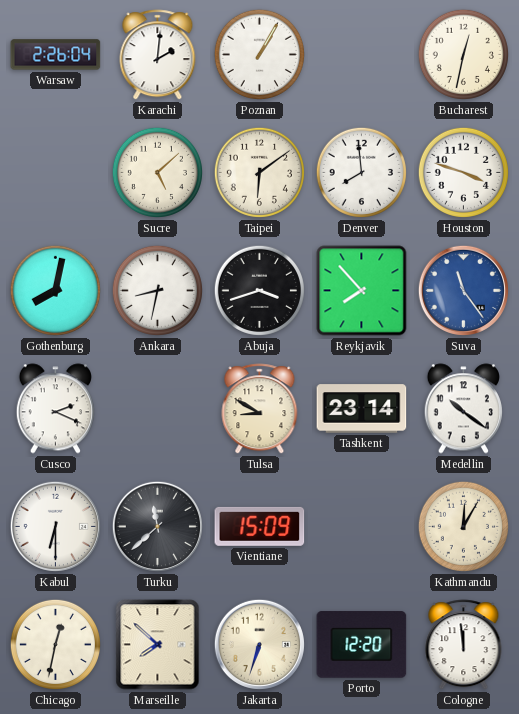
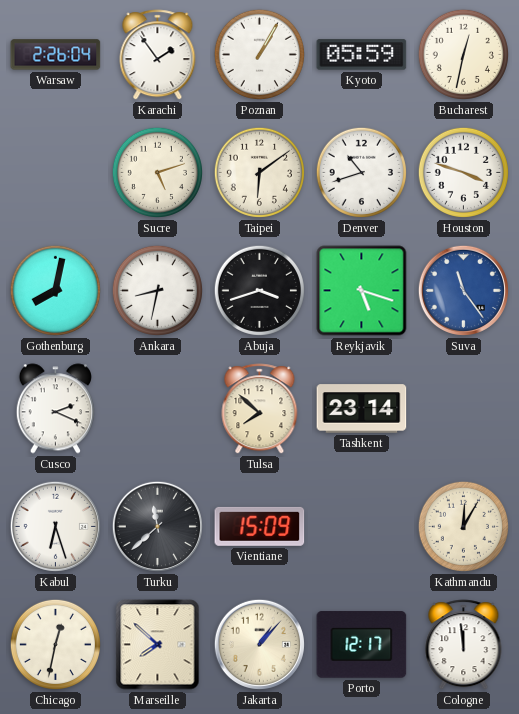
Karachi: 2:01 -> 1:54
Kyoto: none -> 05:59
Sucre: 5:08 -> 5:12
Denver: 7:59 -> 10:42
Reykjavik: 7:53 -> 5:18
Tulsa: 8:50 -> 7:52
Medellin: 10:21 -> none
Kabul: 6:30 -> 6:27
Jakarta: 6:33 -> 1:07
Porto: 12:20 -> 12:17
